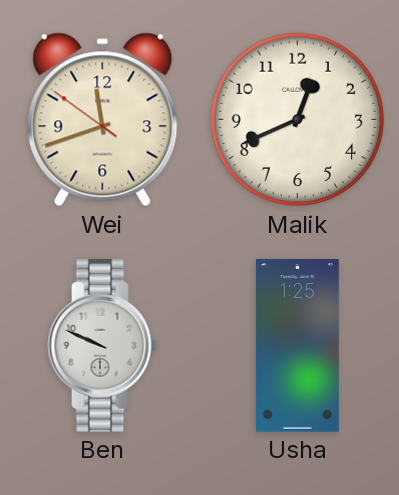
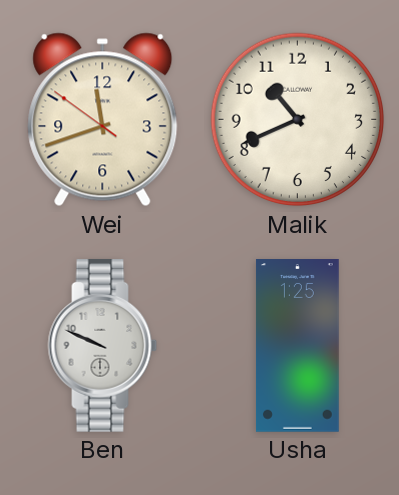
Malik: 12:41 -> 10:41
